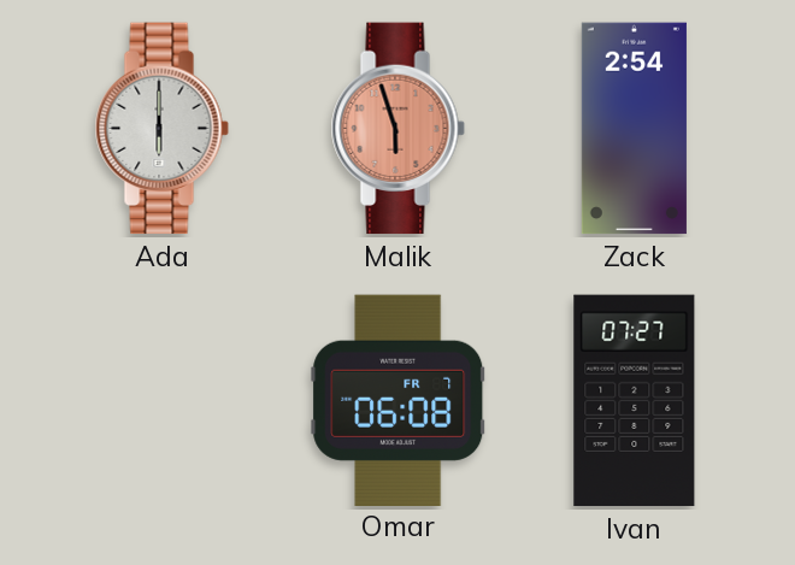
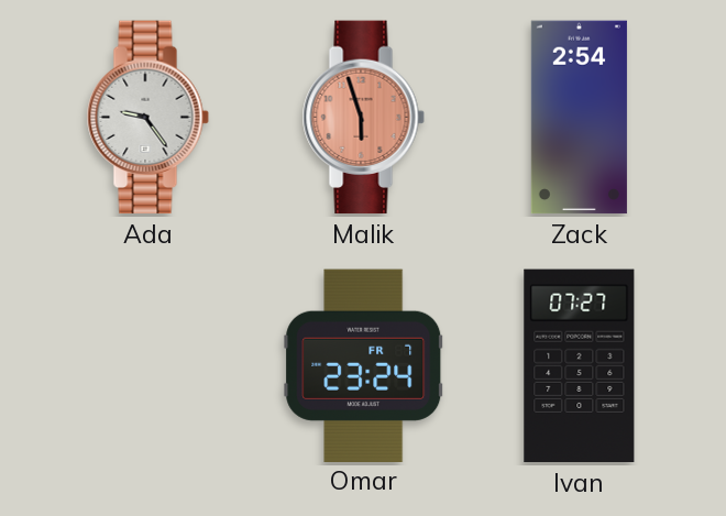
Ada: 6:00 -> 9:24
Omar: 06:08 -> 23:24
